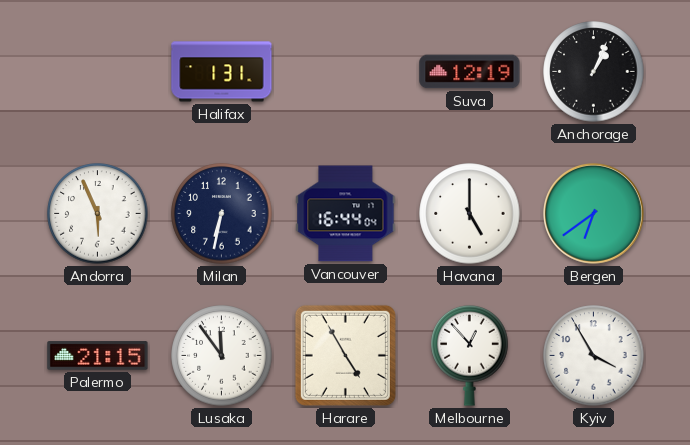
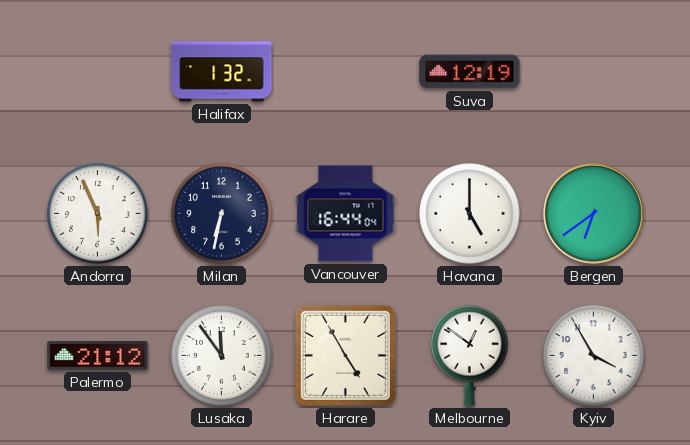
Halifax: 1:31 -> 1:32
Anchorage: 1:04 -> none
Palermo: 21:15 -> 21:12
Melbourne: 12:53 -> 12:51
